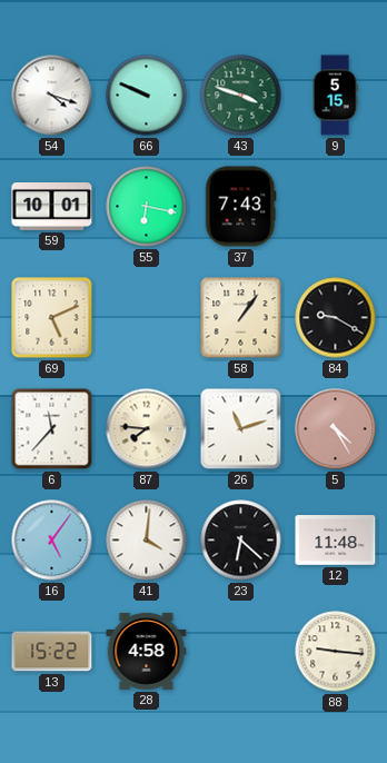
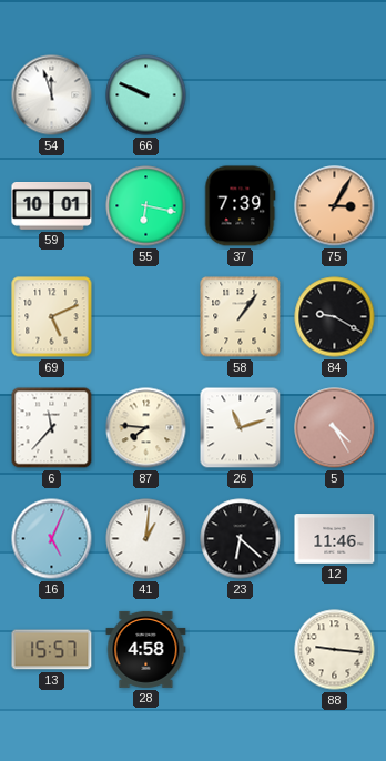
54: 4:18 -> 11:57
43: 3:48 -> none
9: 5:15 -> none
37: 7:43 -> 7:39
75: none -> 3:05
16: 5:06 -> 5:04
41: 4:01 -> 1:01
12: 11:48 -> 11:46
13: 15:22 -> 15:57
